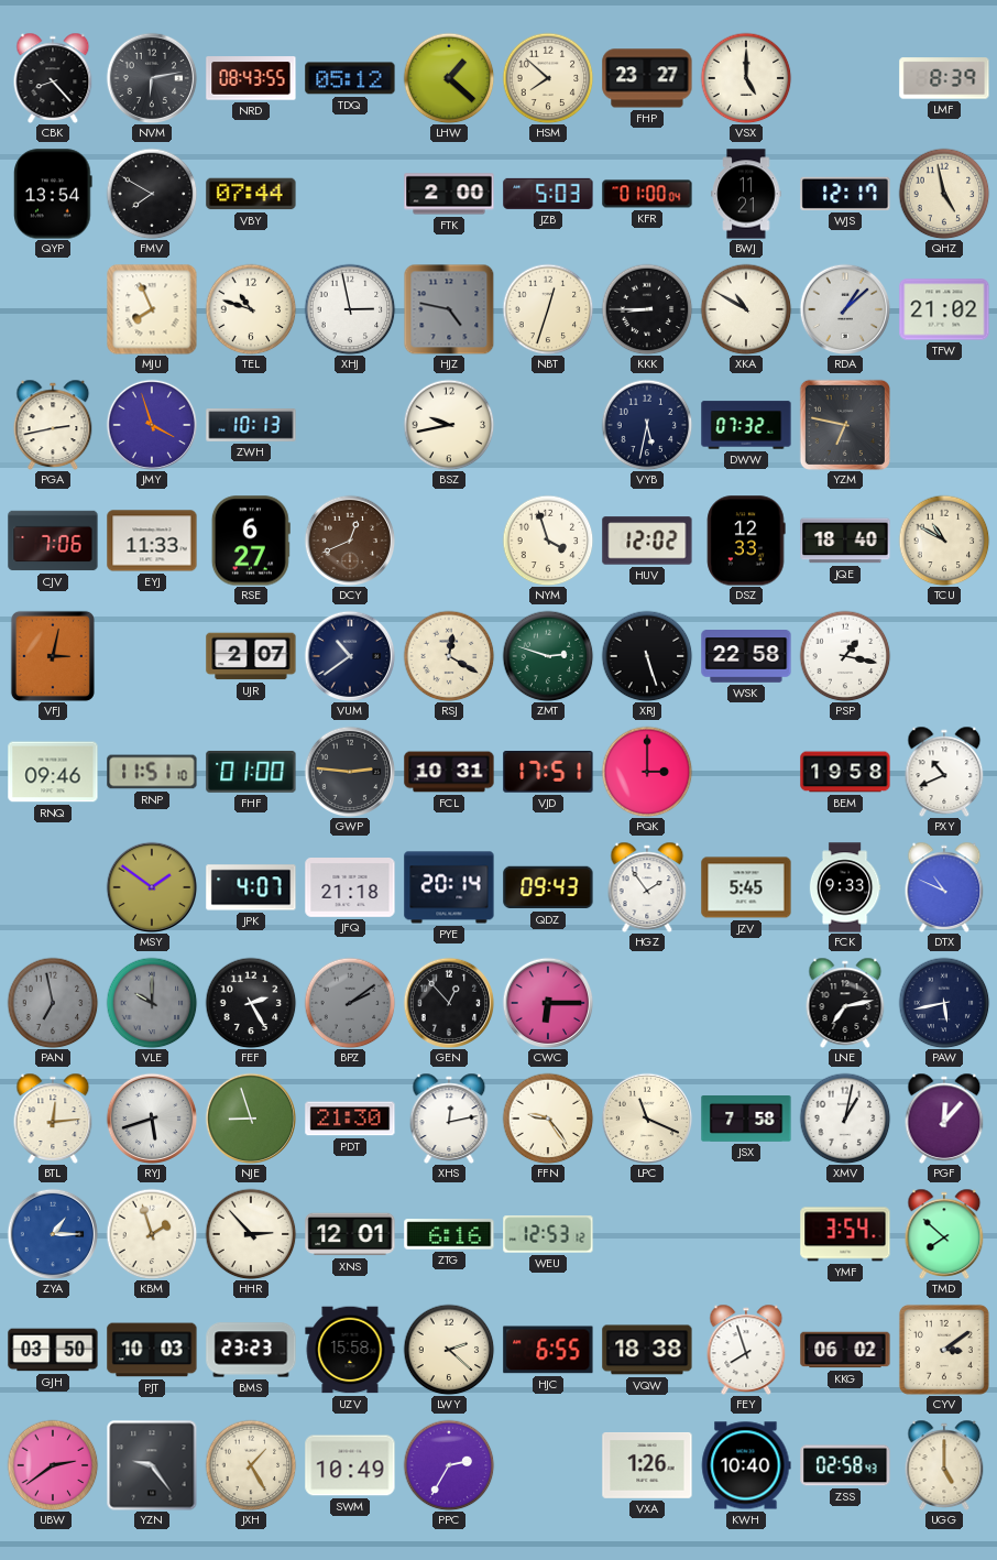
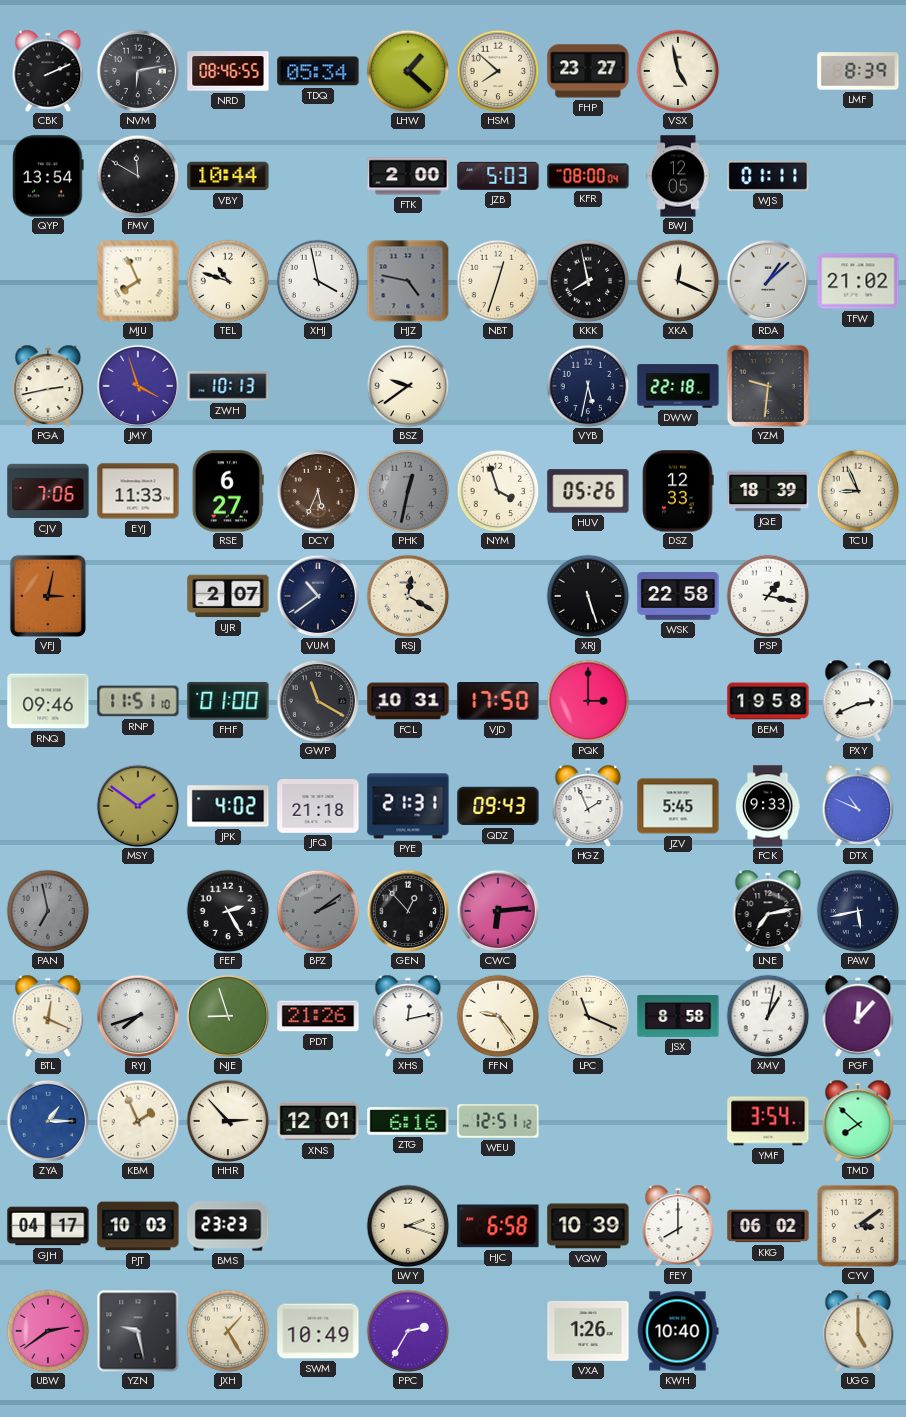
CBK: 8:23 -> 2:11
NRD: 08:43 -> 08:46
TDQ: 05:12 -> 05:34
VSX: 5:00 -> 4:58
FMV: 7:50 -> 11:50
VBY: 07:44 -> 10:44
KFR: 01:00 -> 08:00
BWJ: 11:21 -> 12:05
WJS: 12:17 -> 01:11
QHZ: 4:58 -> none
XHJ: 2:58 -> 3:58
KKK: 8:45 -> 7:58
XKA: 10:50 -> 12:19
BSZ: 9:43 -> 9:39
DWW: 07:32 -> 22:18
YZM: 6:47 -> 9:31
DCY: 12:41 -> 5:34
PHK: none -> 12:32
HUV: 12:02 -> 05:26
JQE: 18:40 -> 18:39
TCU: 10:50 -> 8:56
ZMT: 2:48 -> none
GWP: 2:46 -> 11:20
VJD: 17:51 -> 17:50
PXY: 10:41 -> 2:41
JPK: 4:07 -> 4:02
PYE: 20:14 -> 21:31
HGZ: 1:54 -> 1:56
VLE: 10:00 -> none
CWC: 6:15 -> 6:14
BTL: 12:14 -> 12:19
RYJ: 5:42 -> 7:42
PDT: 21:30 -> 21:26
JSX: 7:58 -> 8:58
KBM: 1:57 -> 1:56
WEU: 12:53 -> 12:51
GJH: 03:50 -> 04:17
UZV: 15:58 -> none
LWY: 2:22 -> 2:18
HJC: 6:55 -> 6:58
VQW: 18:38 -> 10:39
FEY: 7:57 -> 8:00
YZN: 9:24 -> 9:28
ZSS: 02:58 -> none
